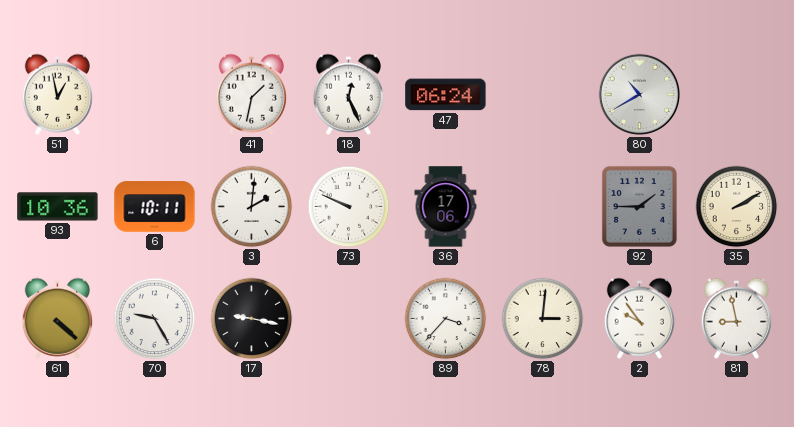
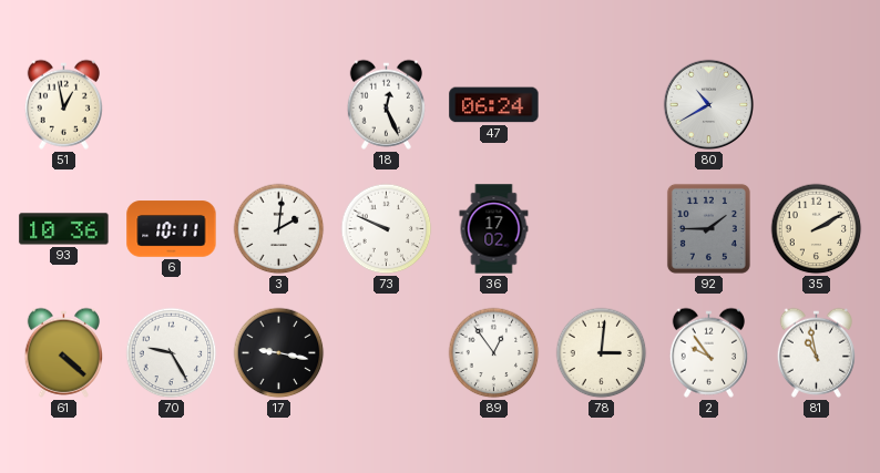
41: 1:32 -> none
36: 17:06 -> 17:02
89: 3:37 -> 12:54
81: 8:58 -> 10:58
